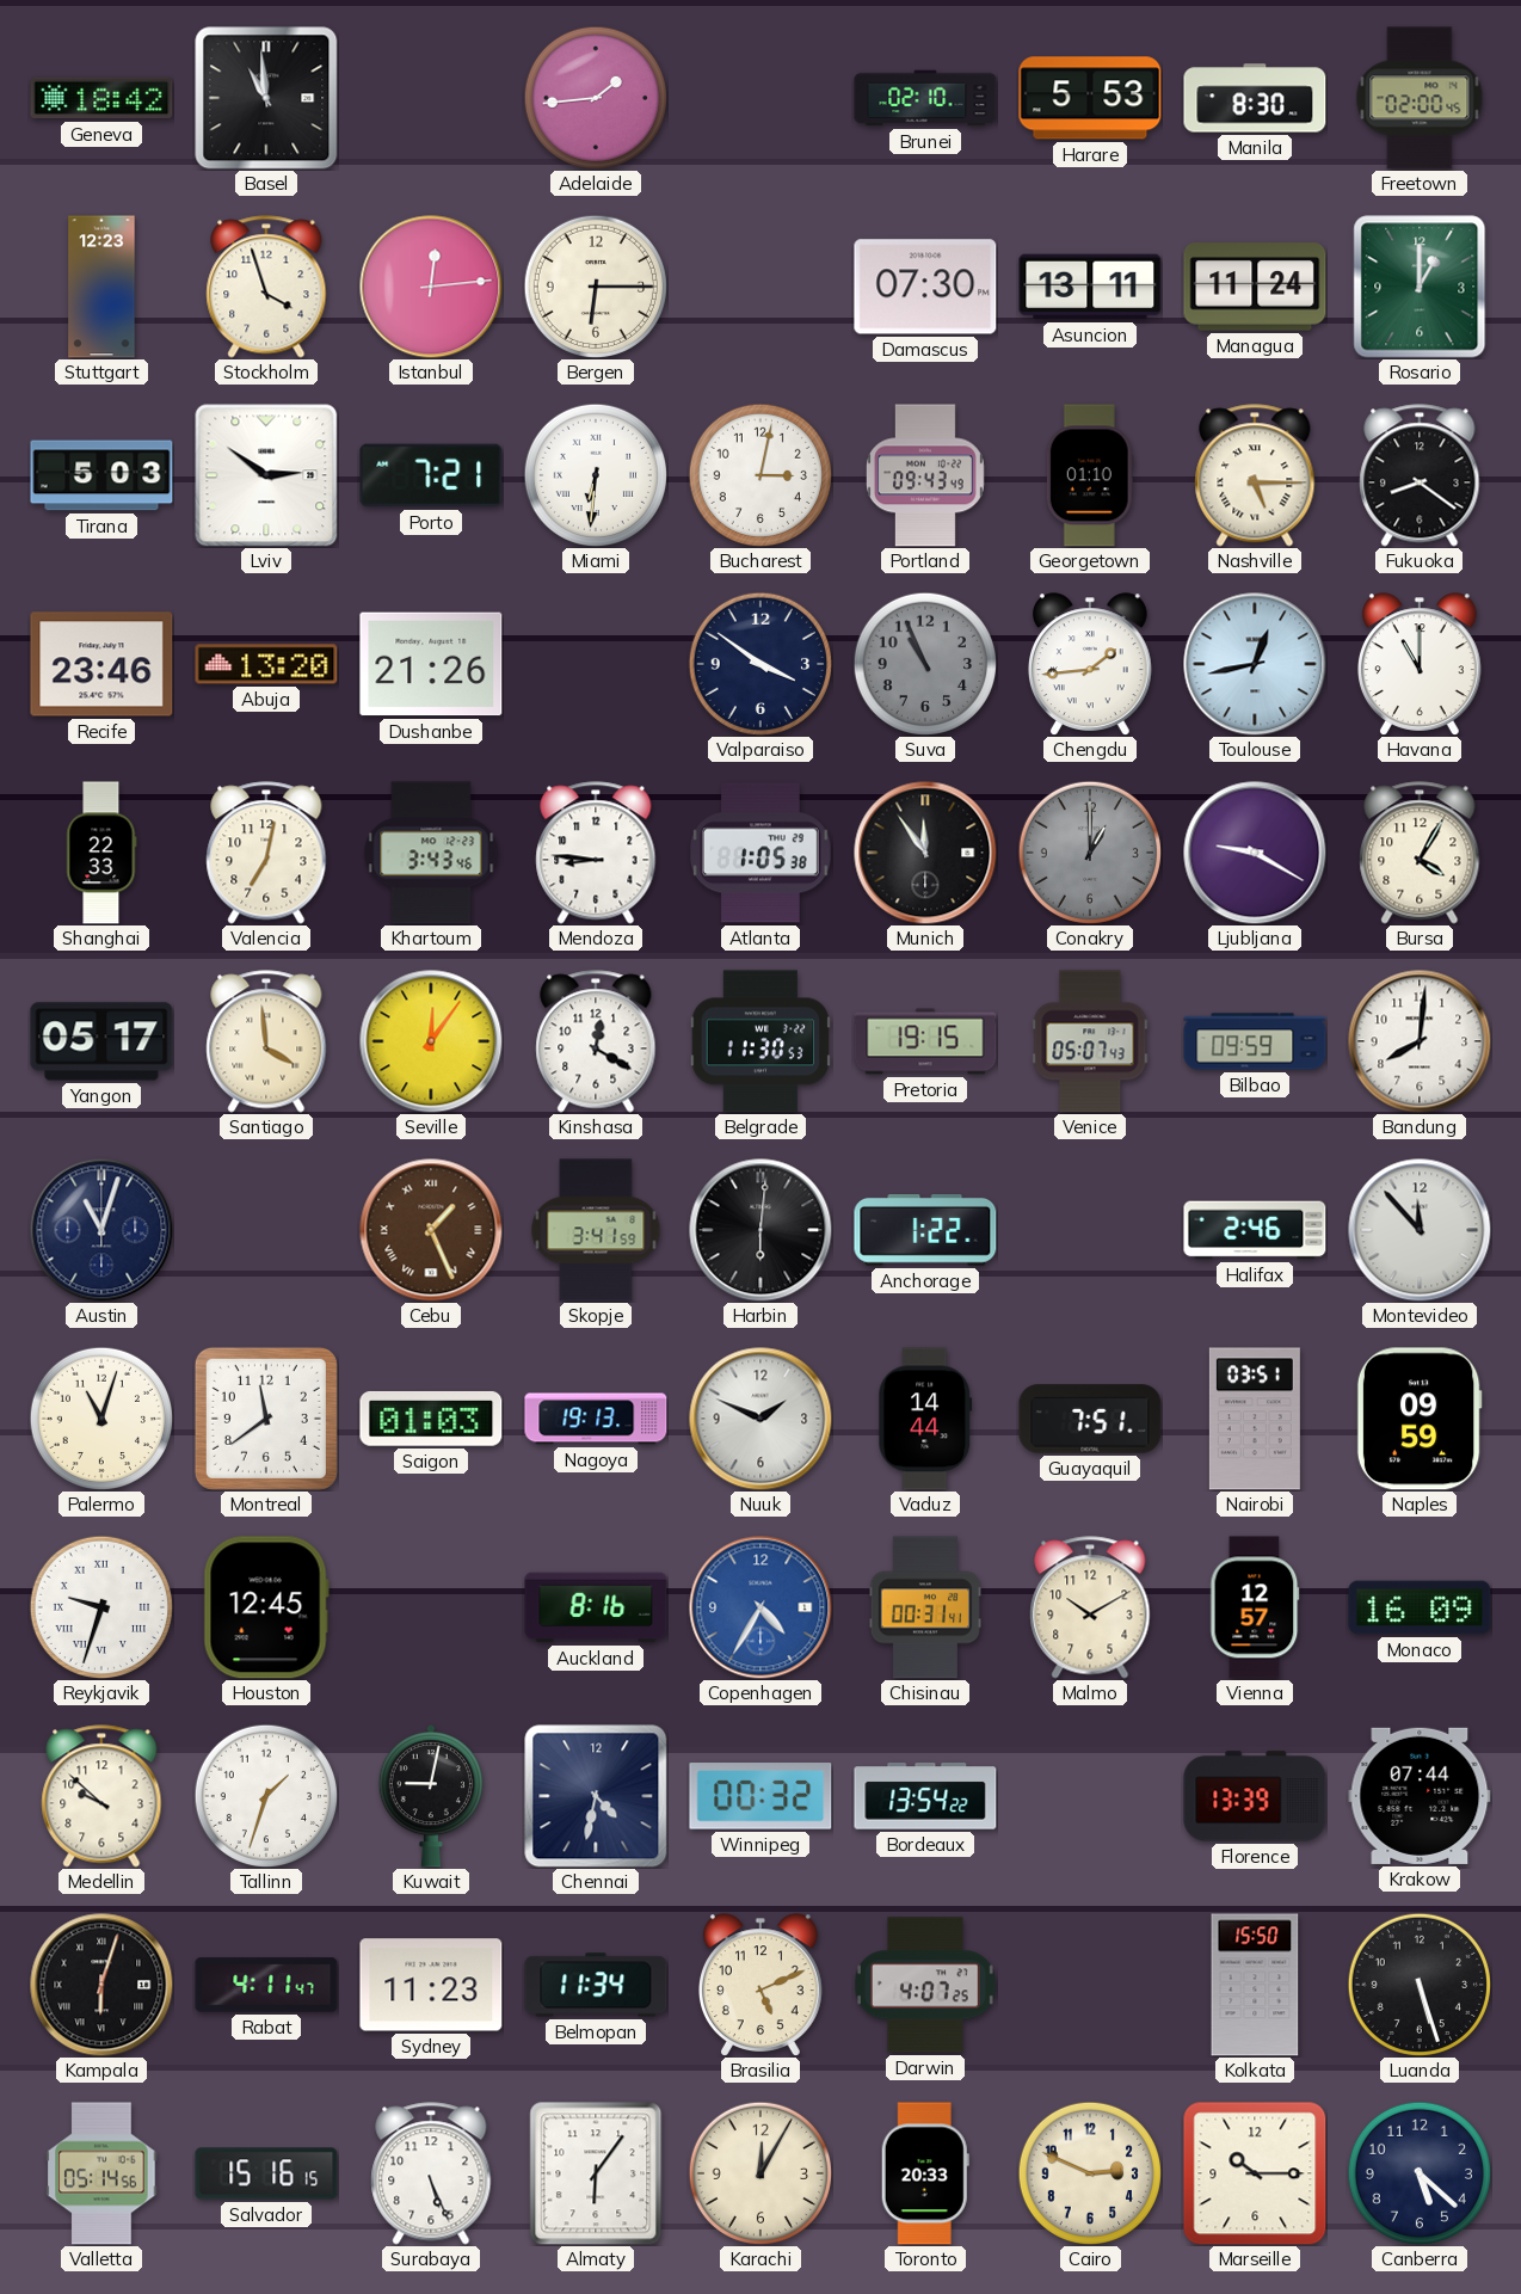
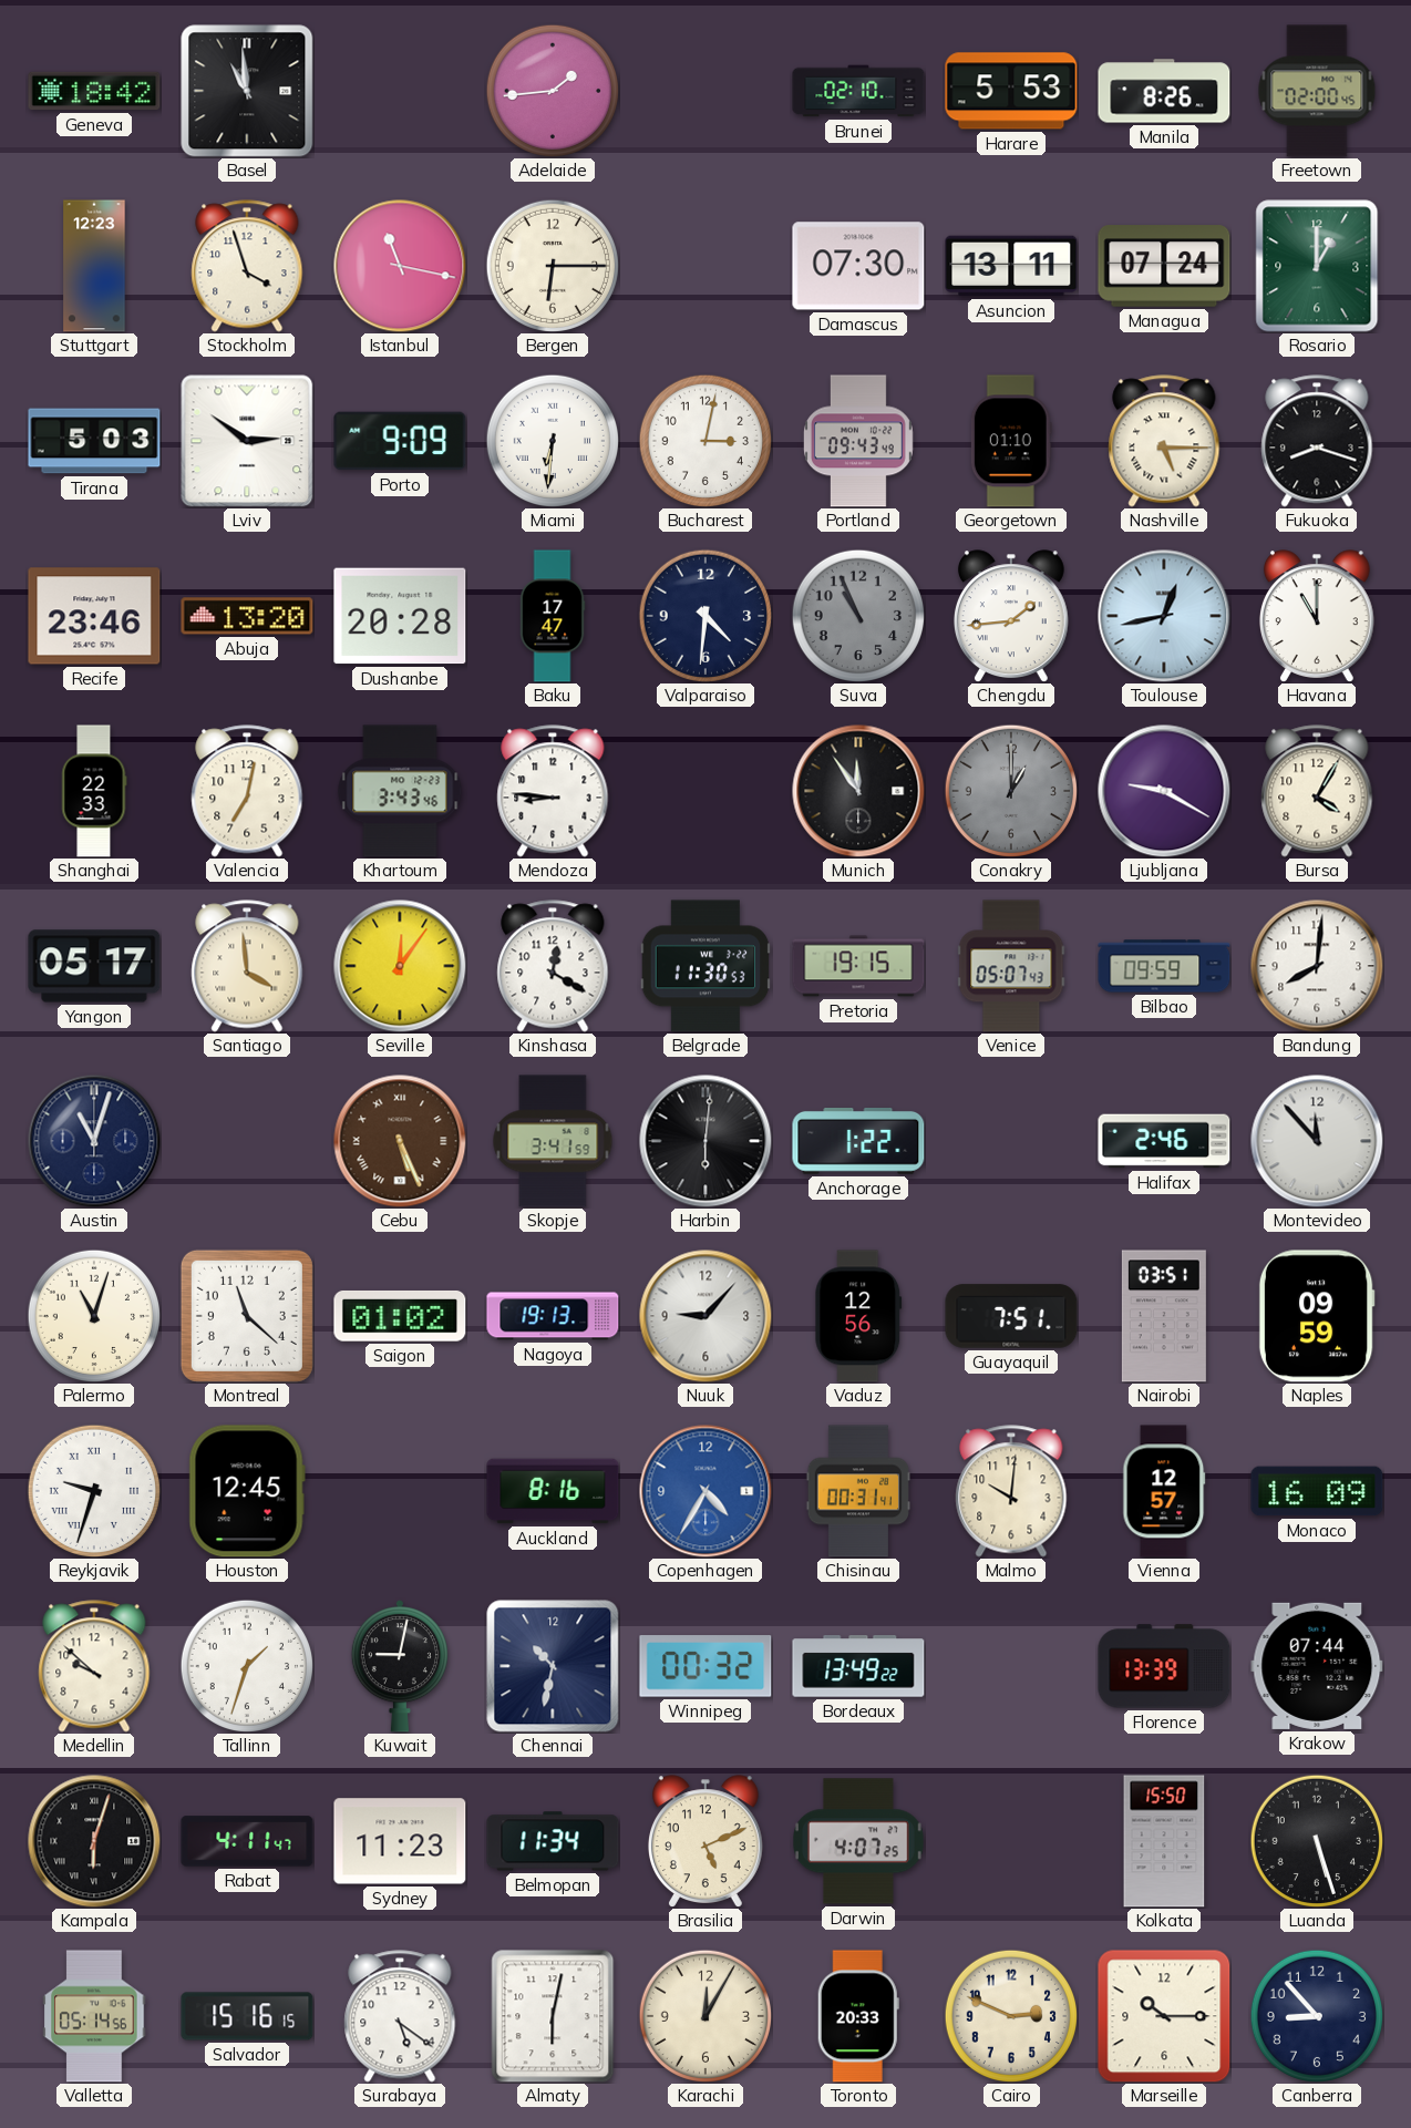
Manila: 8:30 -> 8:26
Istanbul: 12:14 -> 11:17
Managua: 11:24 -> 07:24
Porto: 7:21 -> 9:09
Fukuoka: 8:21 -> 8:18
Dushanbe: 21:26 -> 20:28
Baku: none -> 17:47
Valparaiso: 3:51 -> 4:31
Atlanta: 1:05 -> none
Cebu: 1:26 -> 5:26
Montreal: 11:39 -> 11:22
Saigon: 01:03 -> 01:02
Nuuk: 1:49 -> 9:07
Vaduz: 14:44 -> 12:56
Malmo: 10:10 -> 10:01
Chennai: 4:32 -> 10:32
Bordeaux: 13:54 -> 13:49
Surabaya: 5:26 -> 5:21
Almaty: 6:06 -> 6:02
Canberra: 5:22 -> 8:53
